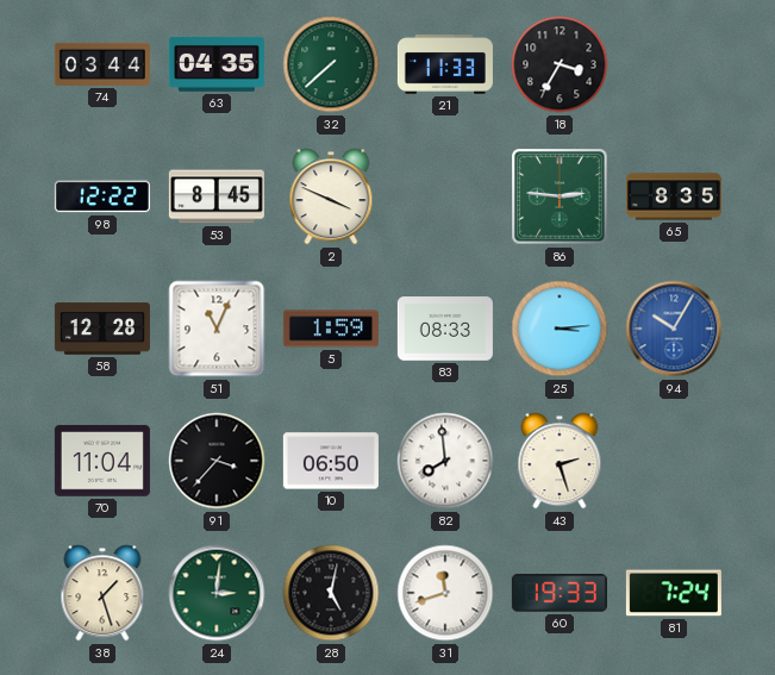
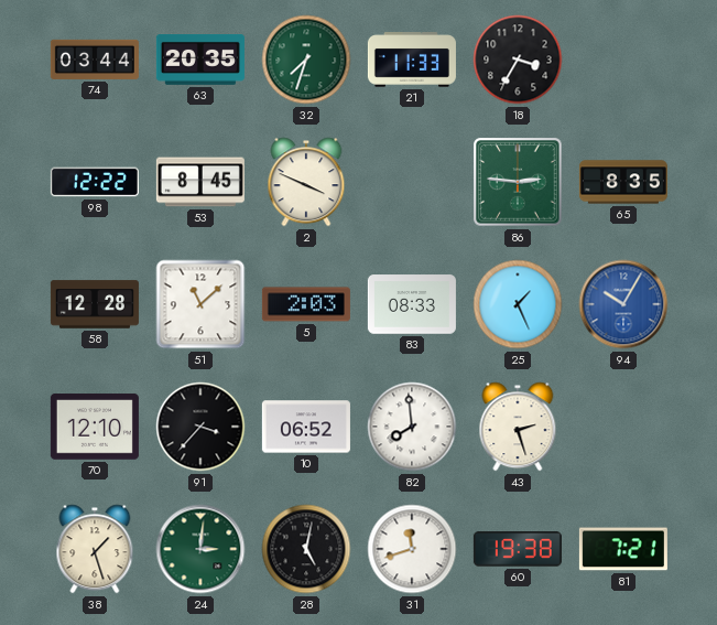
63: 04:35 -> 20:35
32: 7:38 -> 7:33
51: 11:04 -> 11:08
5: 1:59 -> 2:03
25: 3:14 -> 1:26
70: 11:04 -> 12:10
10: 06:50 -> 06:52
60: 19:33 -> 19:38
81: 7:24 -> 7:21
